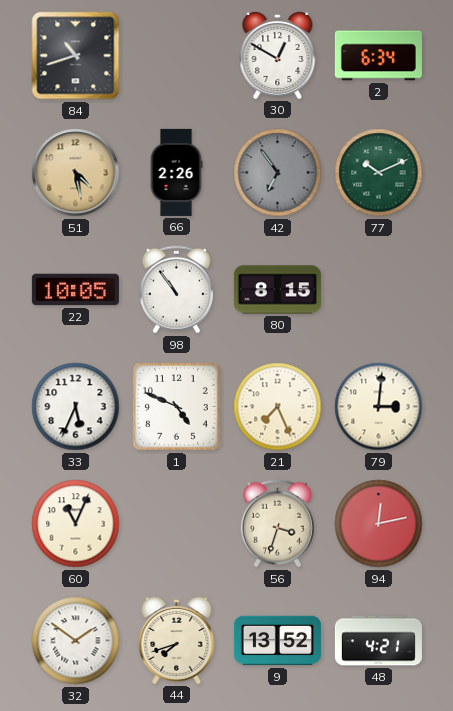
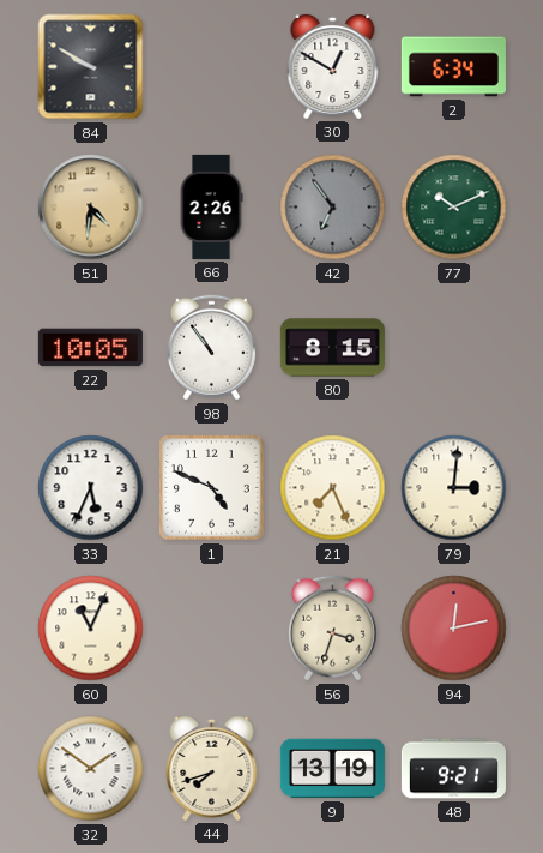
84: 10:42 -> 9:50
51: 4:28 -> 4:31
9: 13:52 -> 13:19
48: 4:21 -> 9:21
